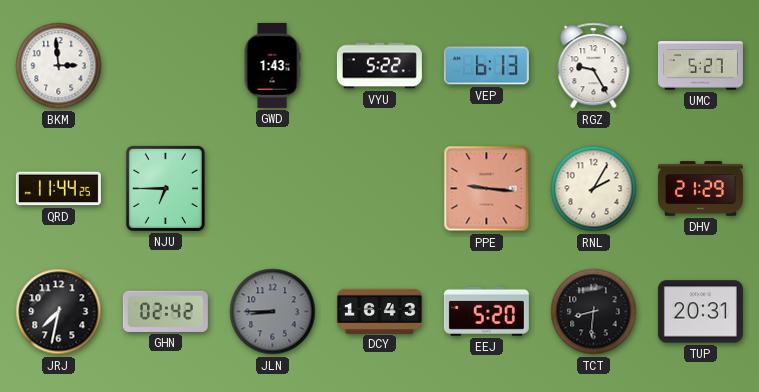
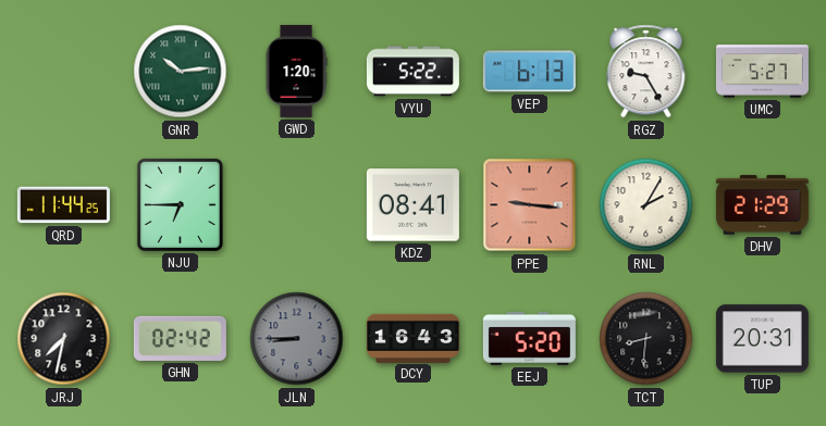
BKM: 2:59 -> none
GNR: none -> 10:14
GWD: 1:43 -> 1:20
KDZ: none -> 08:41
